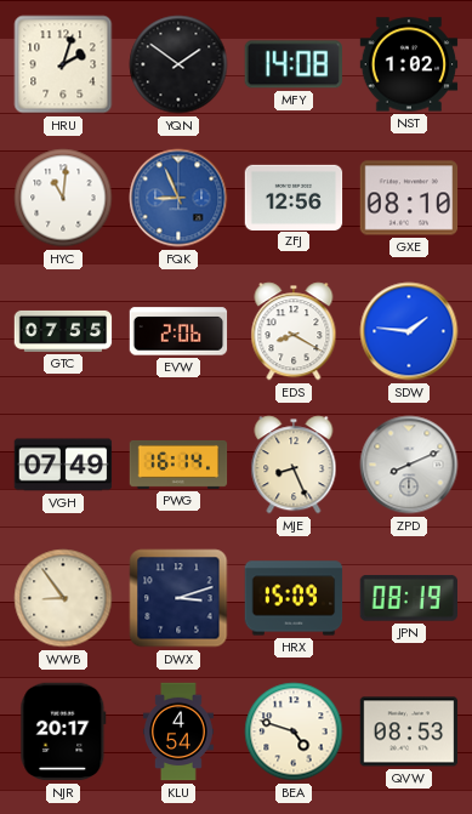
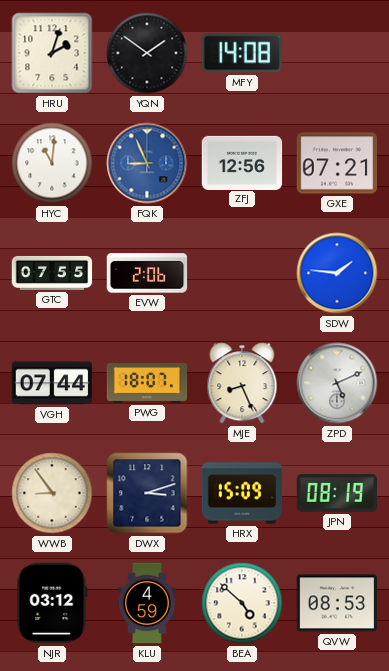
NST: 1:02 -> none
GXE: 08:10 -> 07:21
EDS: 8:20 -> none
VGH: 07:49 -> 07:44
PWG: 16:14 -> 18:07
ZPD: 8:11 -> 5:11
NJR: 20:17 -> 03:12
KLU: 4:54 -> 4:59
BEA: 4:48 -> 4:52
